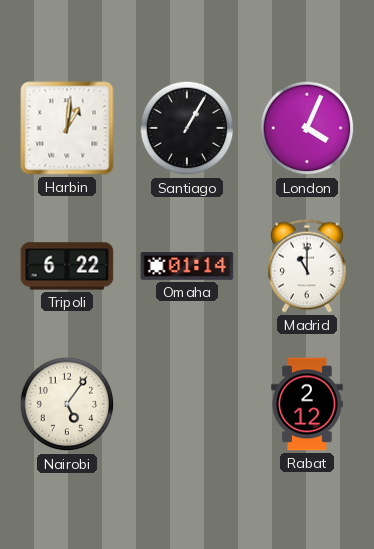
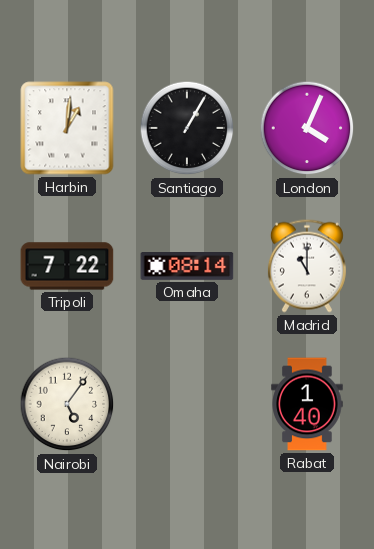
Tripoli: 6:22 -> 7:22
Omaha: 01:14 -> 08:14
Rabat: 2:12 -> 1:40
